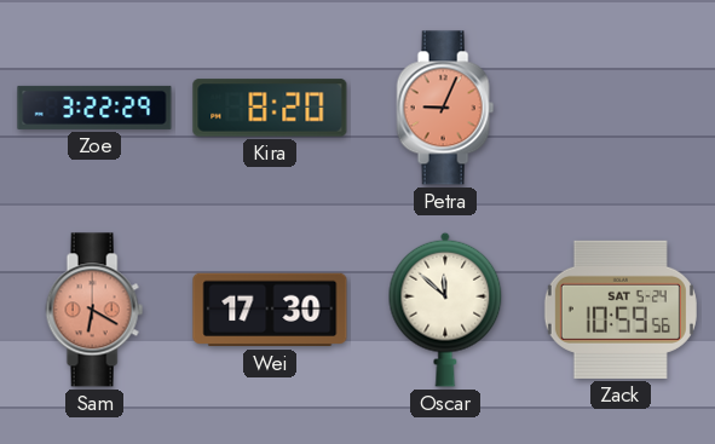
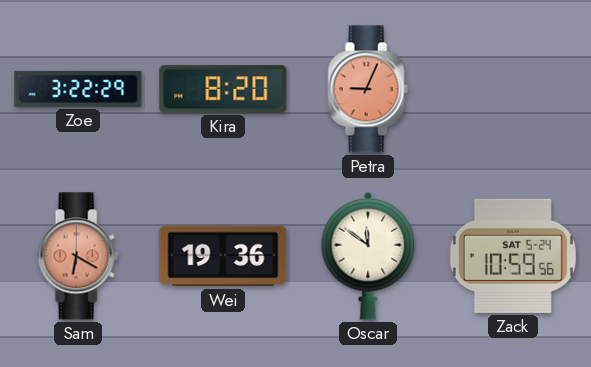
Wei: 17:30 -> 19:36
Oscar: 11:52 -> 11:51
